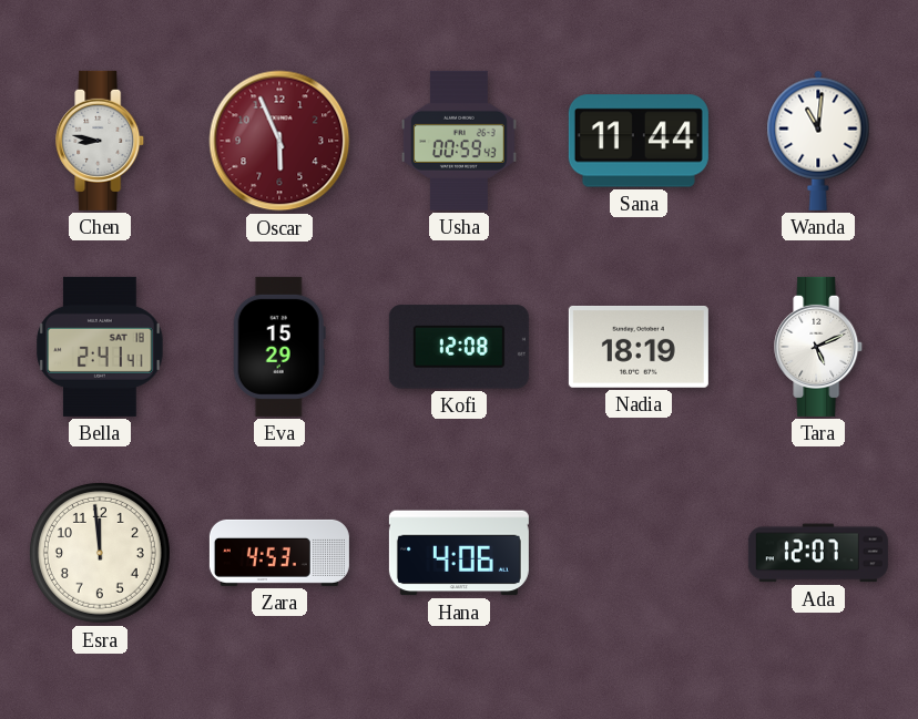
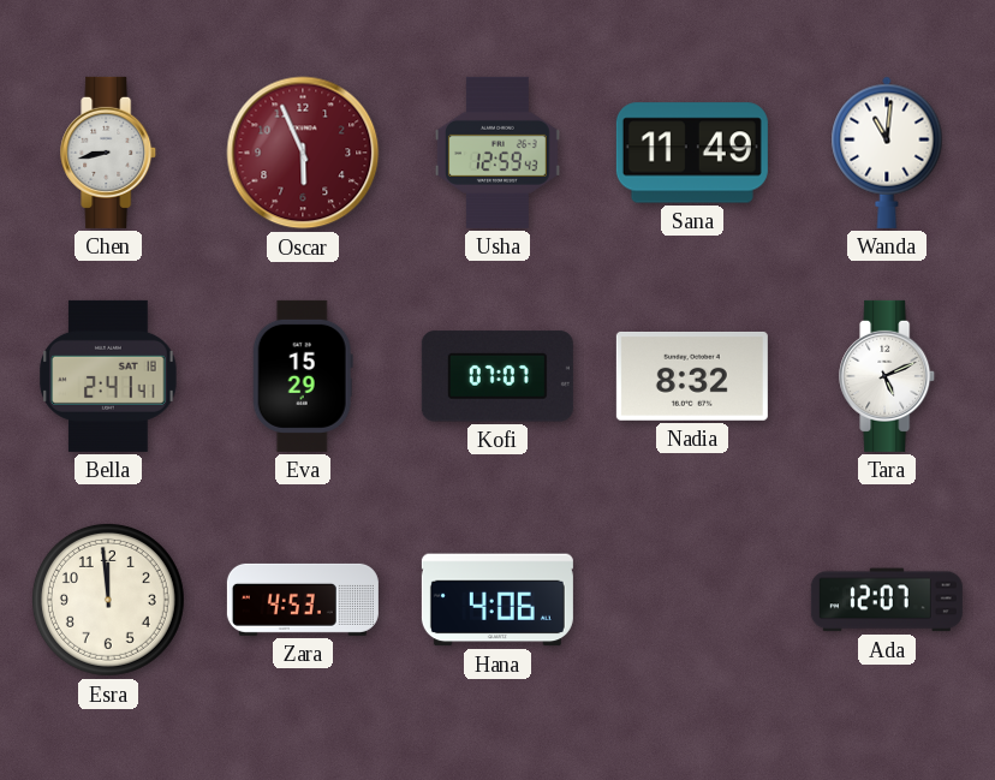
Chen: 8:47 -> 8:43
Usha: 00:59 -> 12:59
Sana: 11:44 -> 11:49
Kofi: 12:08 -> 07:07
Nadia: 18:19 -> 8:32
